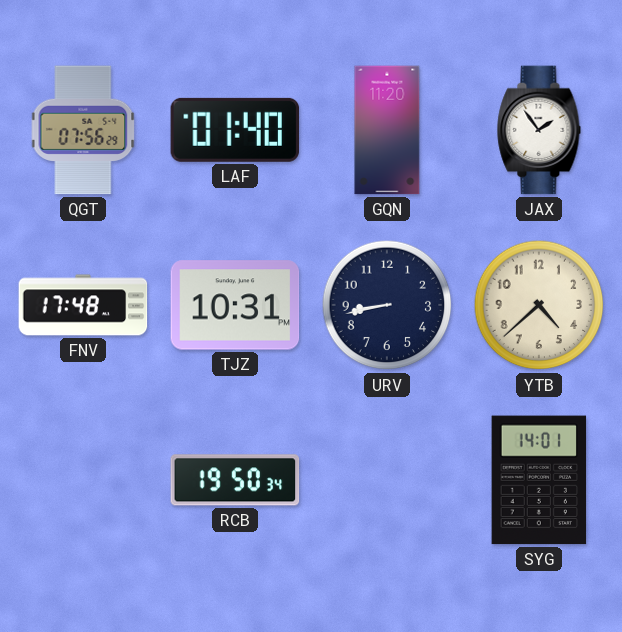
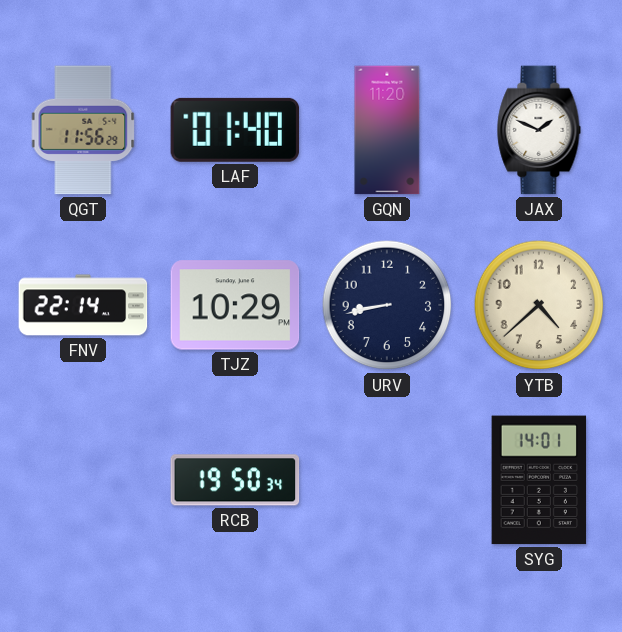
QGT: 07:56 -> 11:56
JAX: 1:54 -> 1:49
FNV: 17:48 -> 22:14
TJZ: 10:31 -> 10:29
